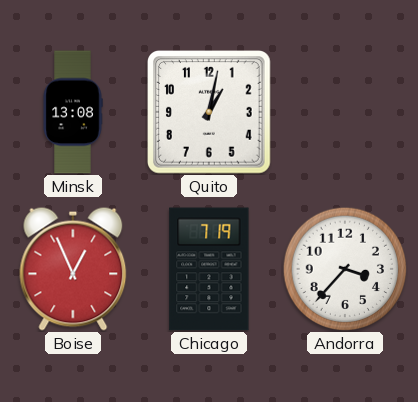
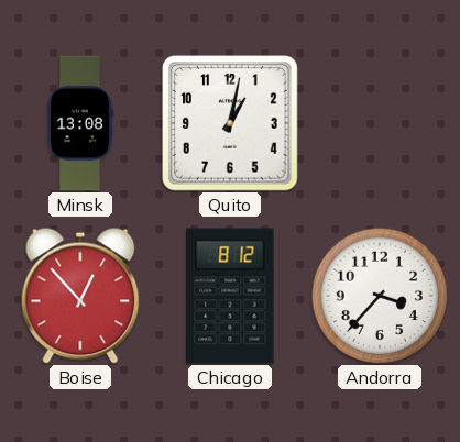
Boise: 12:56 -> 12:53
Chicago: 7:19 -> 8:12
